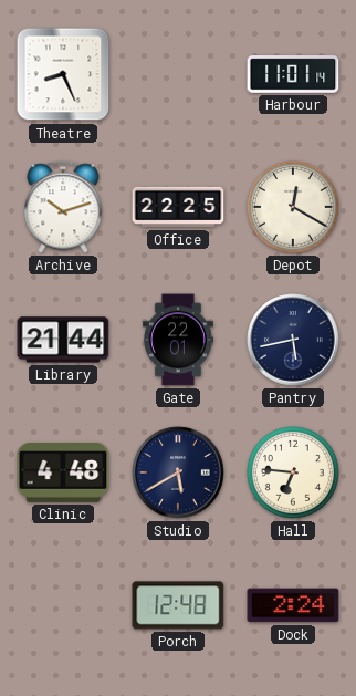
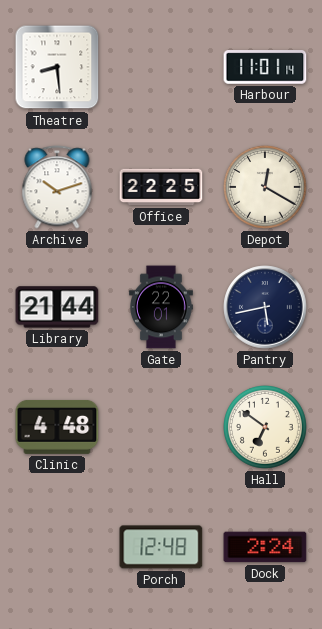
Theatre: 8:26 -> 8:29
Studio: 5:40 -> none
Hall: 6:46 -> 6:51
